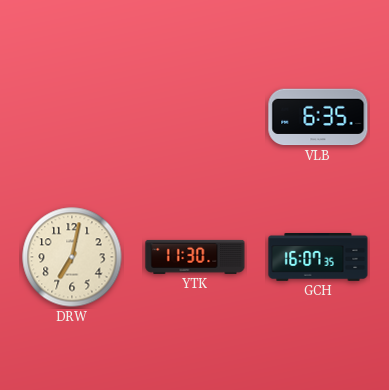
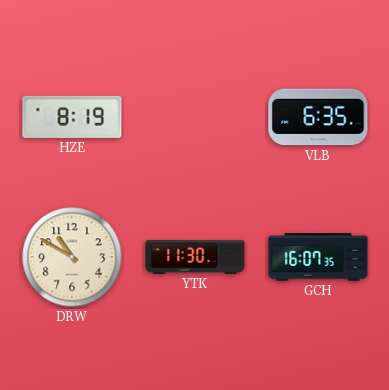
HZE: none -> 8:19
DRW: 7:02 -> 10:50
